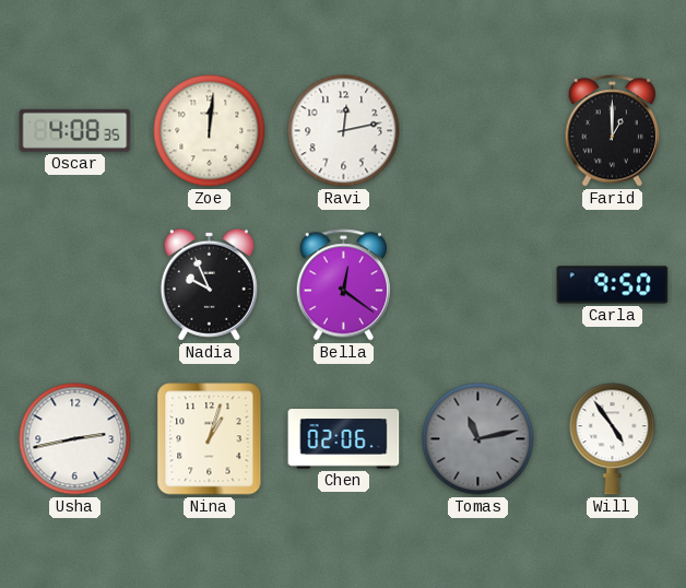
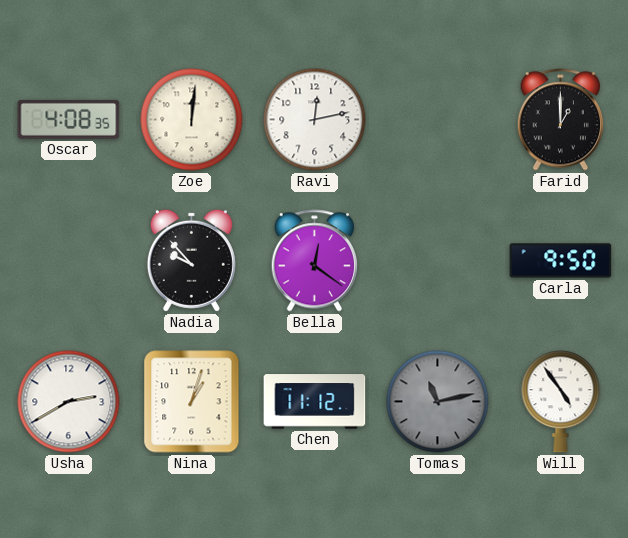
Nadia: 9:56 -> 9:53
Usha: 2:43 -> 2:40
Chen: 02:06 -> 11:12
